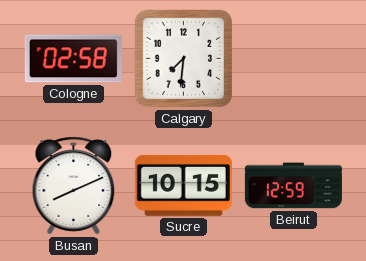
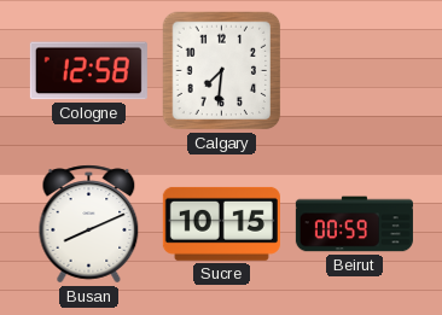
Cologne: 02:58 -> 12:58
Beirut: 12:59 -> 00:59
